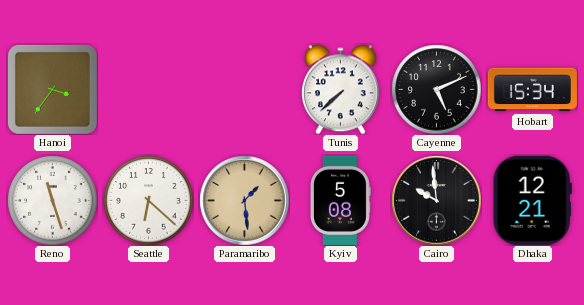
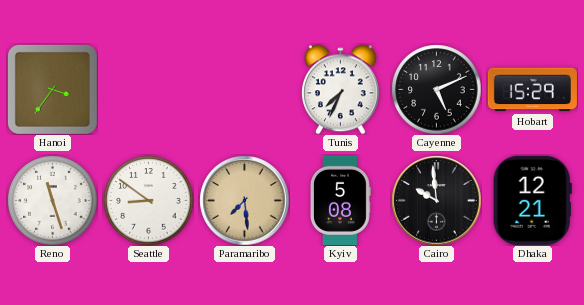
Tunis: 7:38 -> 7:34
Hobart: 15:34 -> 15:29
Seattle: 6:22 -> 8:51
Paramaribo: 1:29 -> 7:29
